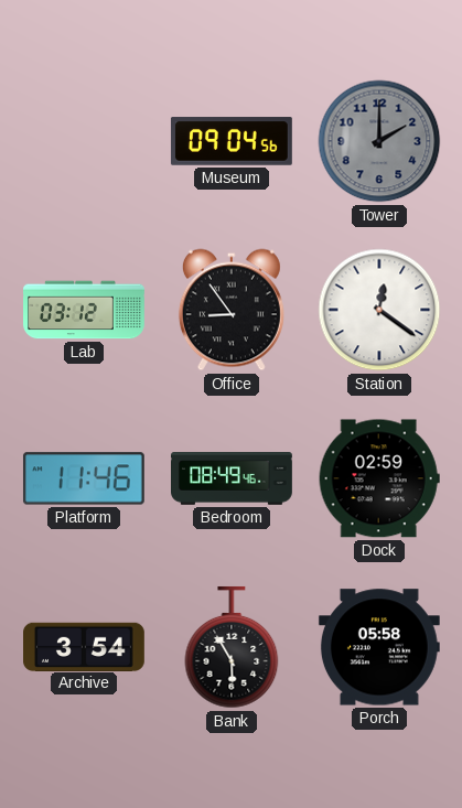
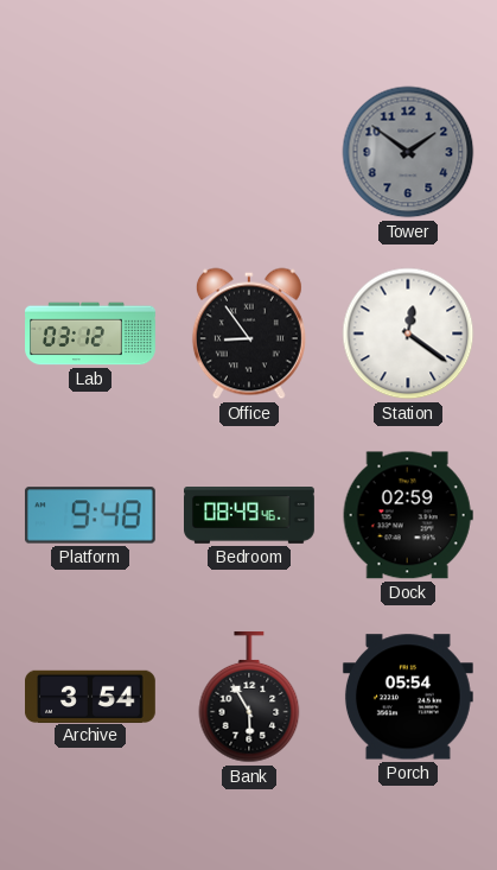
Museum: 09:04 -> none
Tower: 2:00 -> 1:51
Platform: 11:46 -> 9:48
Porch: 05:58 -> 05:54
